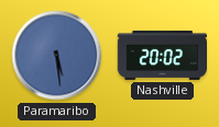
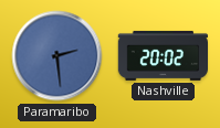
Paramaribo: 5:29 -> 2:29
